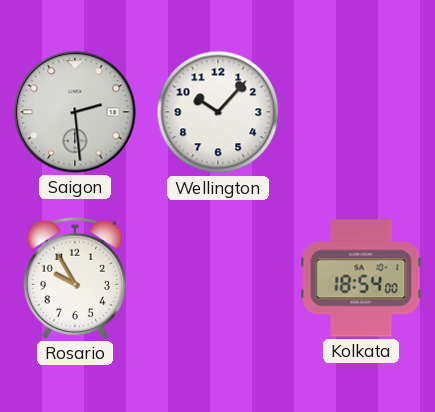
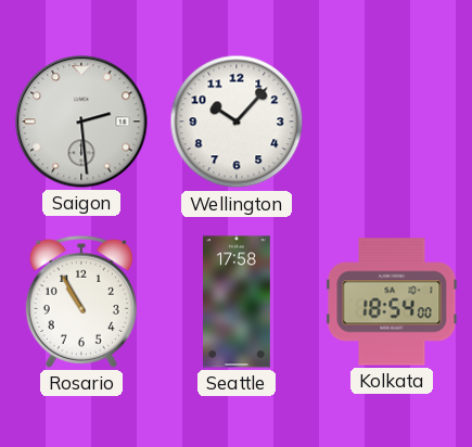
Rosario: 9:55 -> 10:55
Seattle: none -> 17:58
